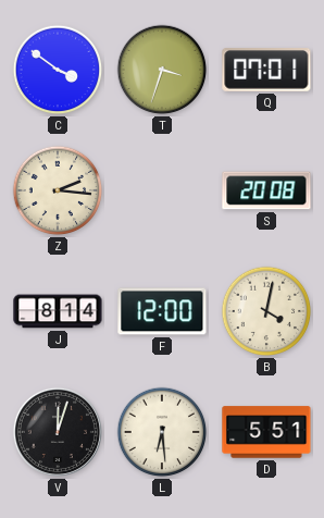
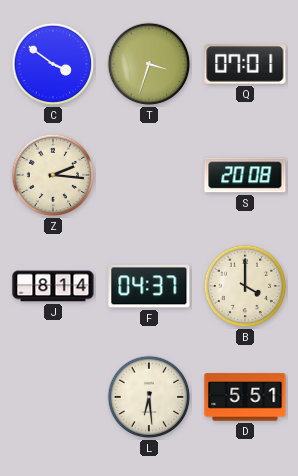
F: 12:00 -> 04:37
B: 4:02 -> 4:00
V: 12:03 -> none
